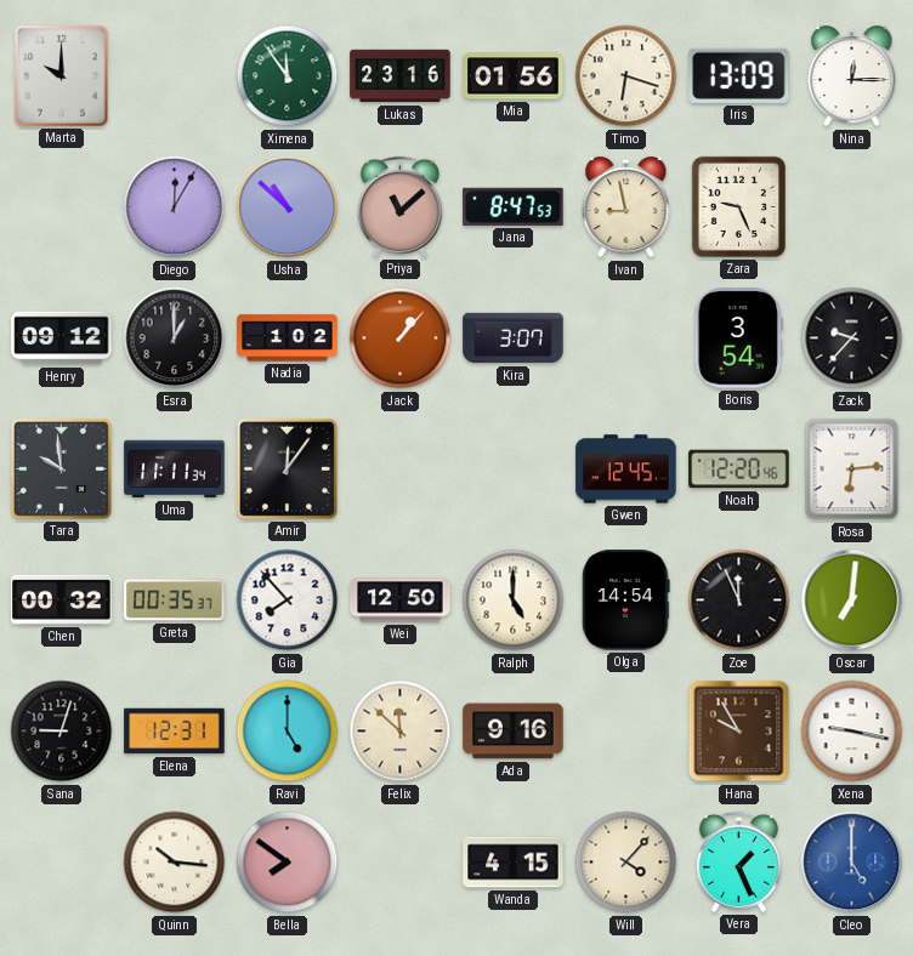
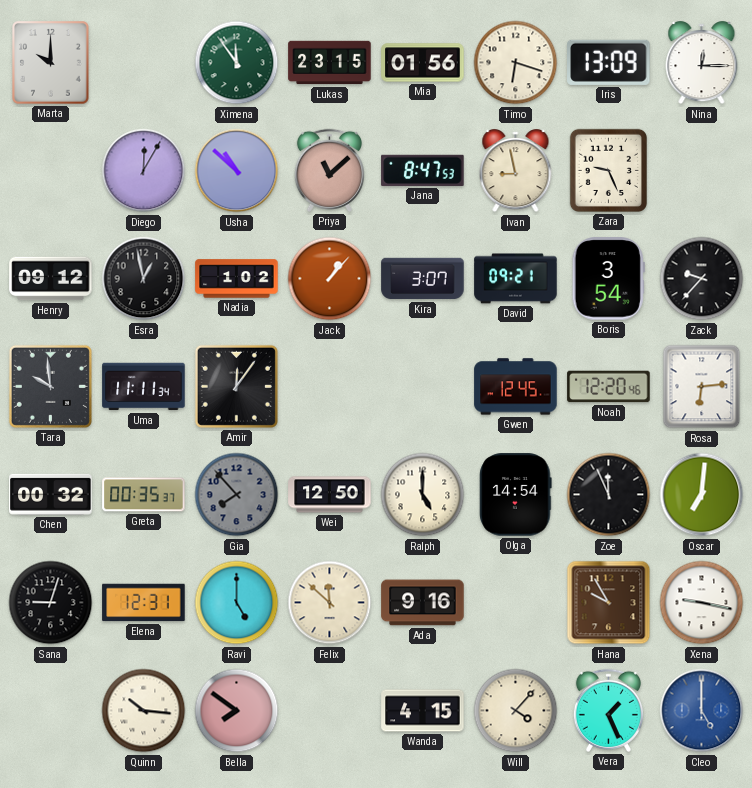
Lukas: 23:16 -> 23:15
Esra: 1:00 -> 12:58
David: none -> 09:21
Gia dial: white -> grey
